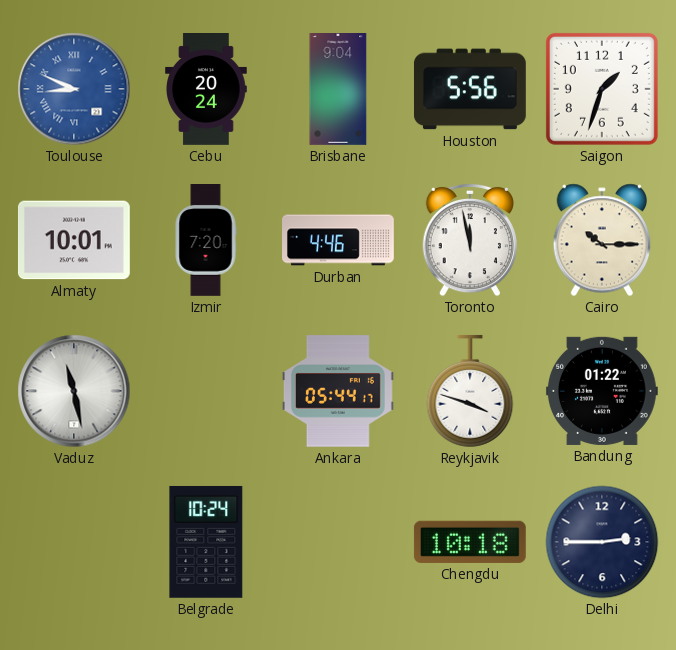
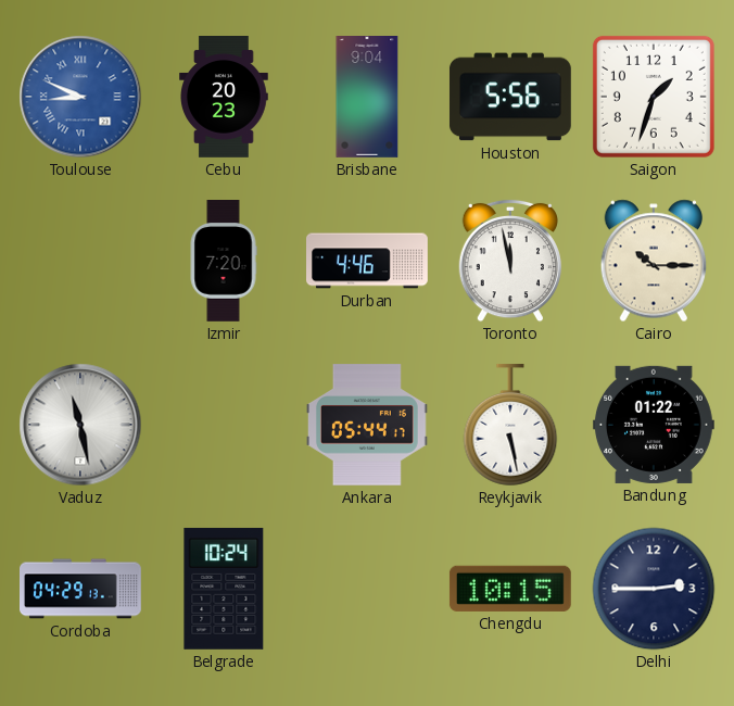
Cebu: 20:24 -> 20:23
Almaty: 10:01 -> none
Reykjavik: 3:48 -> 5:28
Cordoba: none -> 04:29
Chengdu: 10:18 -> 10:15
